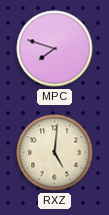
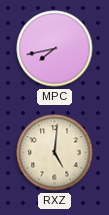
MPC: 7:48 -> 7:43
